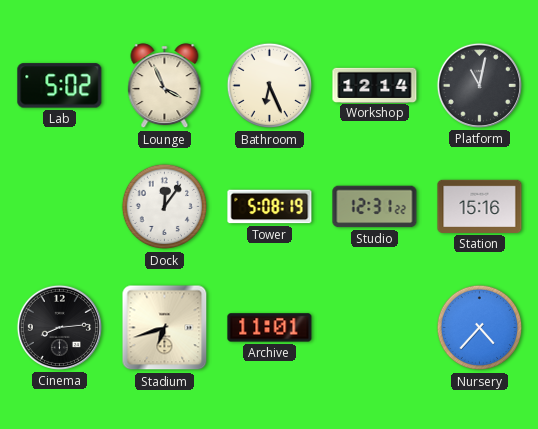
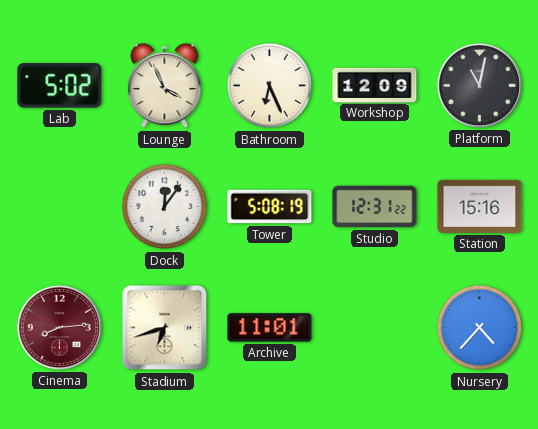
Workshop: 12:14 -> 12:09
Cinema dial: black -> burgundy
